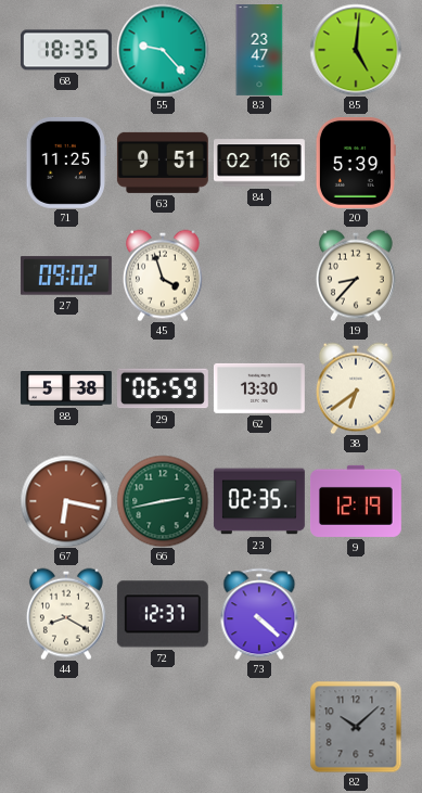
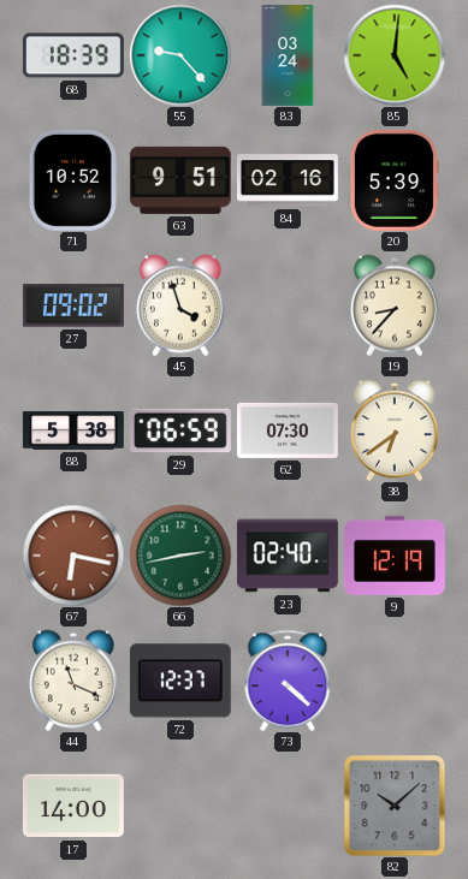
68: 18:35 -> 18:39
83: 23:47 -> 03:24
71: 11:25 -> 10:52
62: 13:30 -> 07:30
23: 02:35 -> 02:40
44: 8:20 -> 11:19
17: none -> 14:00
